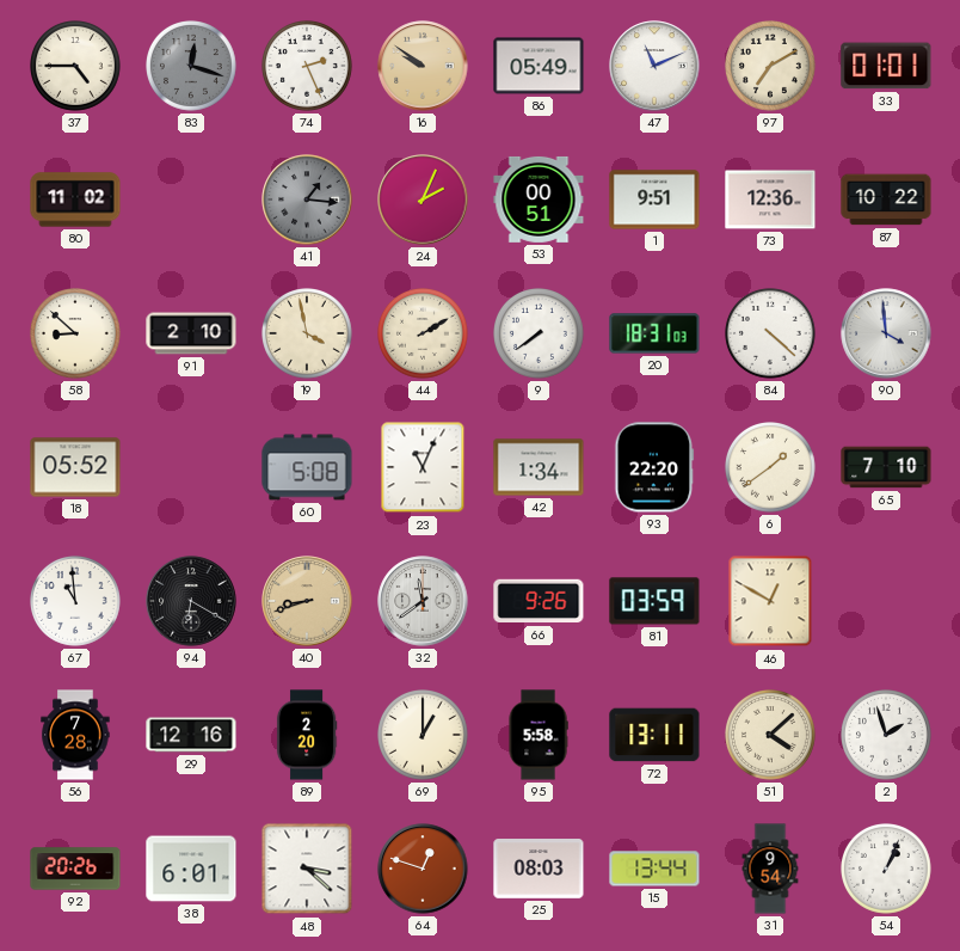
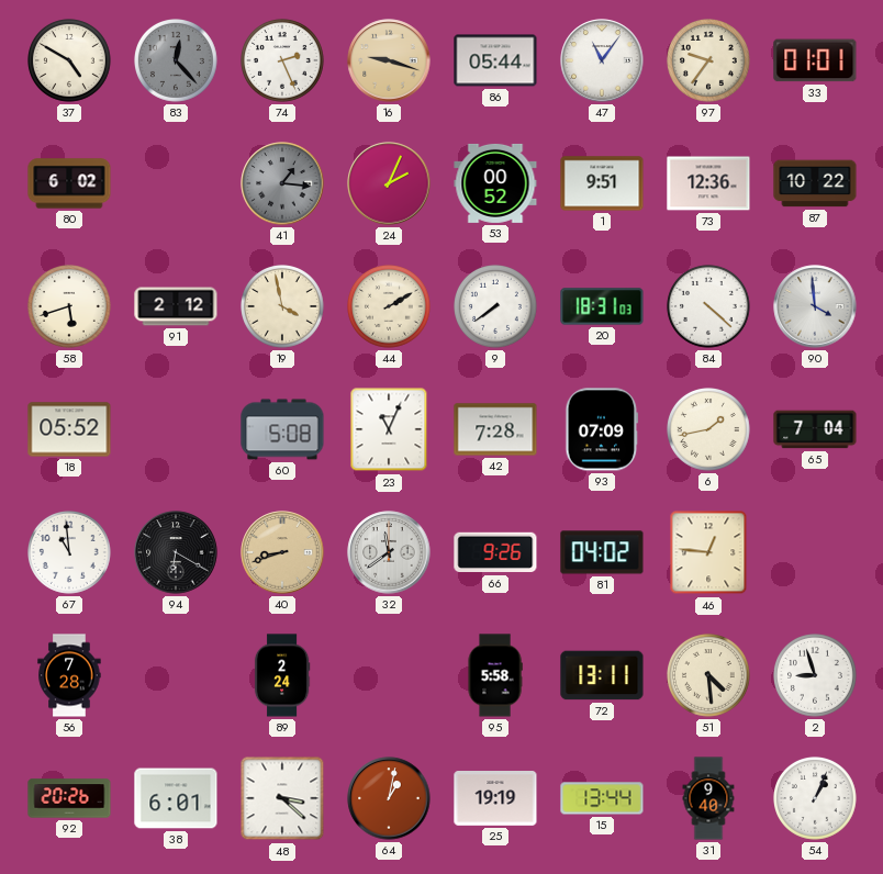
37: 4:45 -> 4:50
83: 12:18 -> 12:23
16: 9:51 -> 9:18
86: 05:49 -> 05:44
47: 11:11 -> 11:06
97: 7:10 -> 9:36
80: 11:02 -> 6:02
53: 00:51 -> 00:52
58: 8:52 -> 5:42
91: 2:10 -> 2:12
42: 1:34 -> 7:28
93: 22:20 -> 07:09
6: 1:39 -> 1:43
65: 7:10 -> 7:04
81: 03:59 -> 04:02
46: 12:50 -> 12:46
29: 12:16 -> none
89: 2:20 -> 2:24
69: 1:00 -> none
51: 4:08 -> 4:29
2: 1:57 -> 8:57
64: 12:48 -> 1:02
25: 08:03 -> 19:19
31: 9:54 -> 9:40
